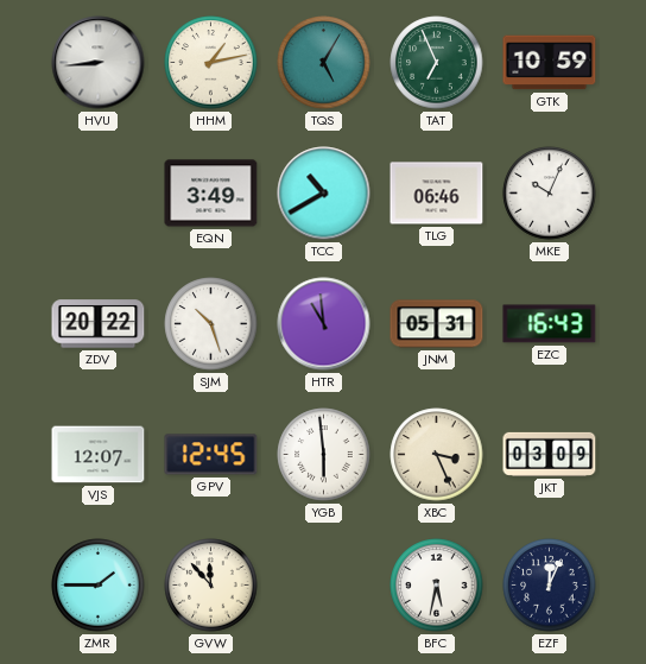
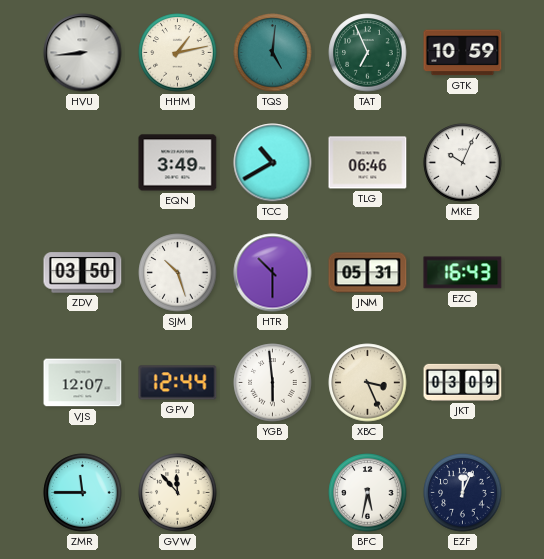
TQS: 5:05 -> 5:01
ZDV: 20:22 -> 03:50
HTR: 10:59 -> 10:30
GPV: 12:45 -> 12:44
ZMR: 1:45 -> 11:45
